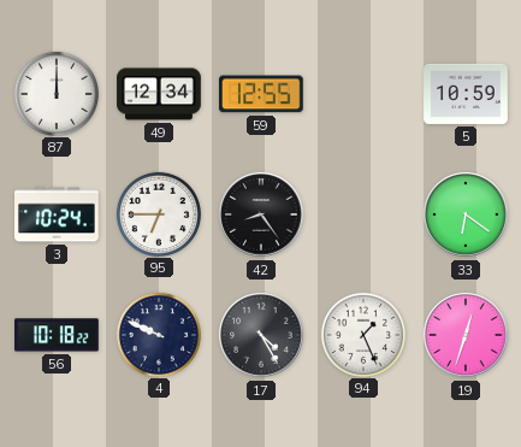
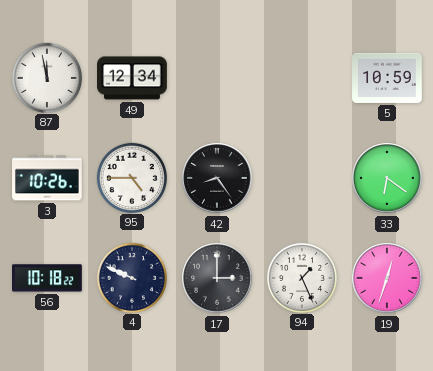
87: 12:00 -> 11:58
59: 12:55 -> none
3: 10:24 -> 10:26
95: 6:45 -> 4:45
17: 4:25 -> 3:00
